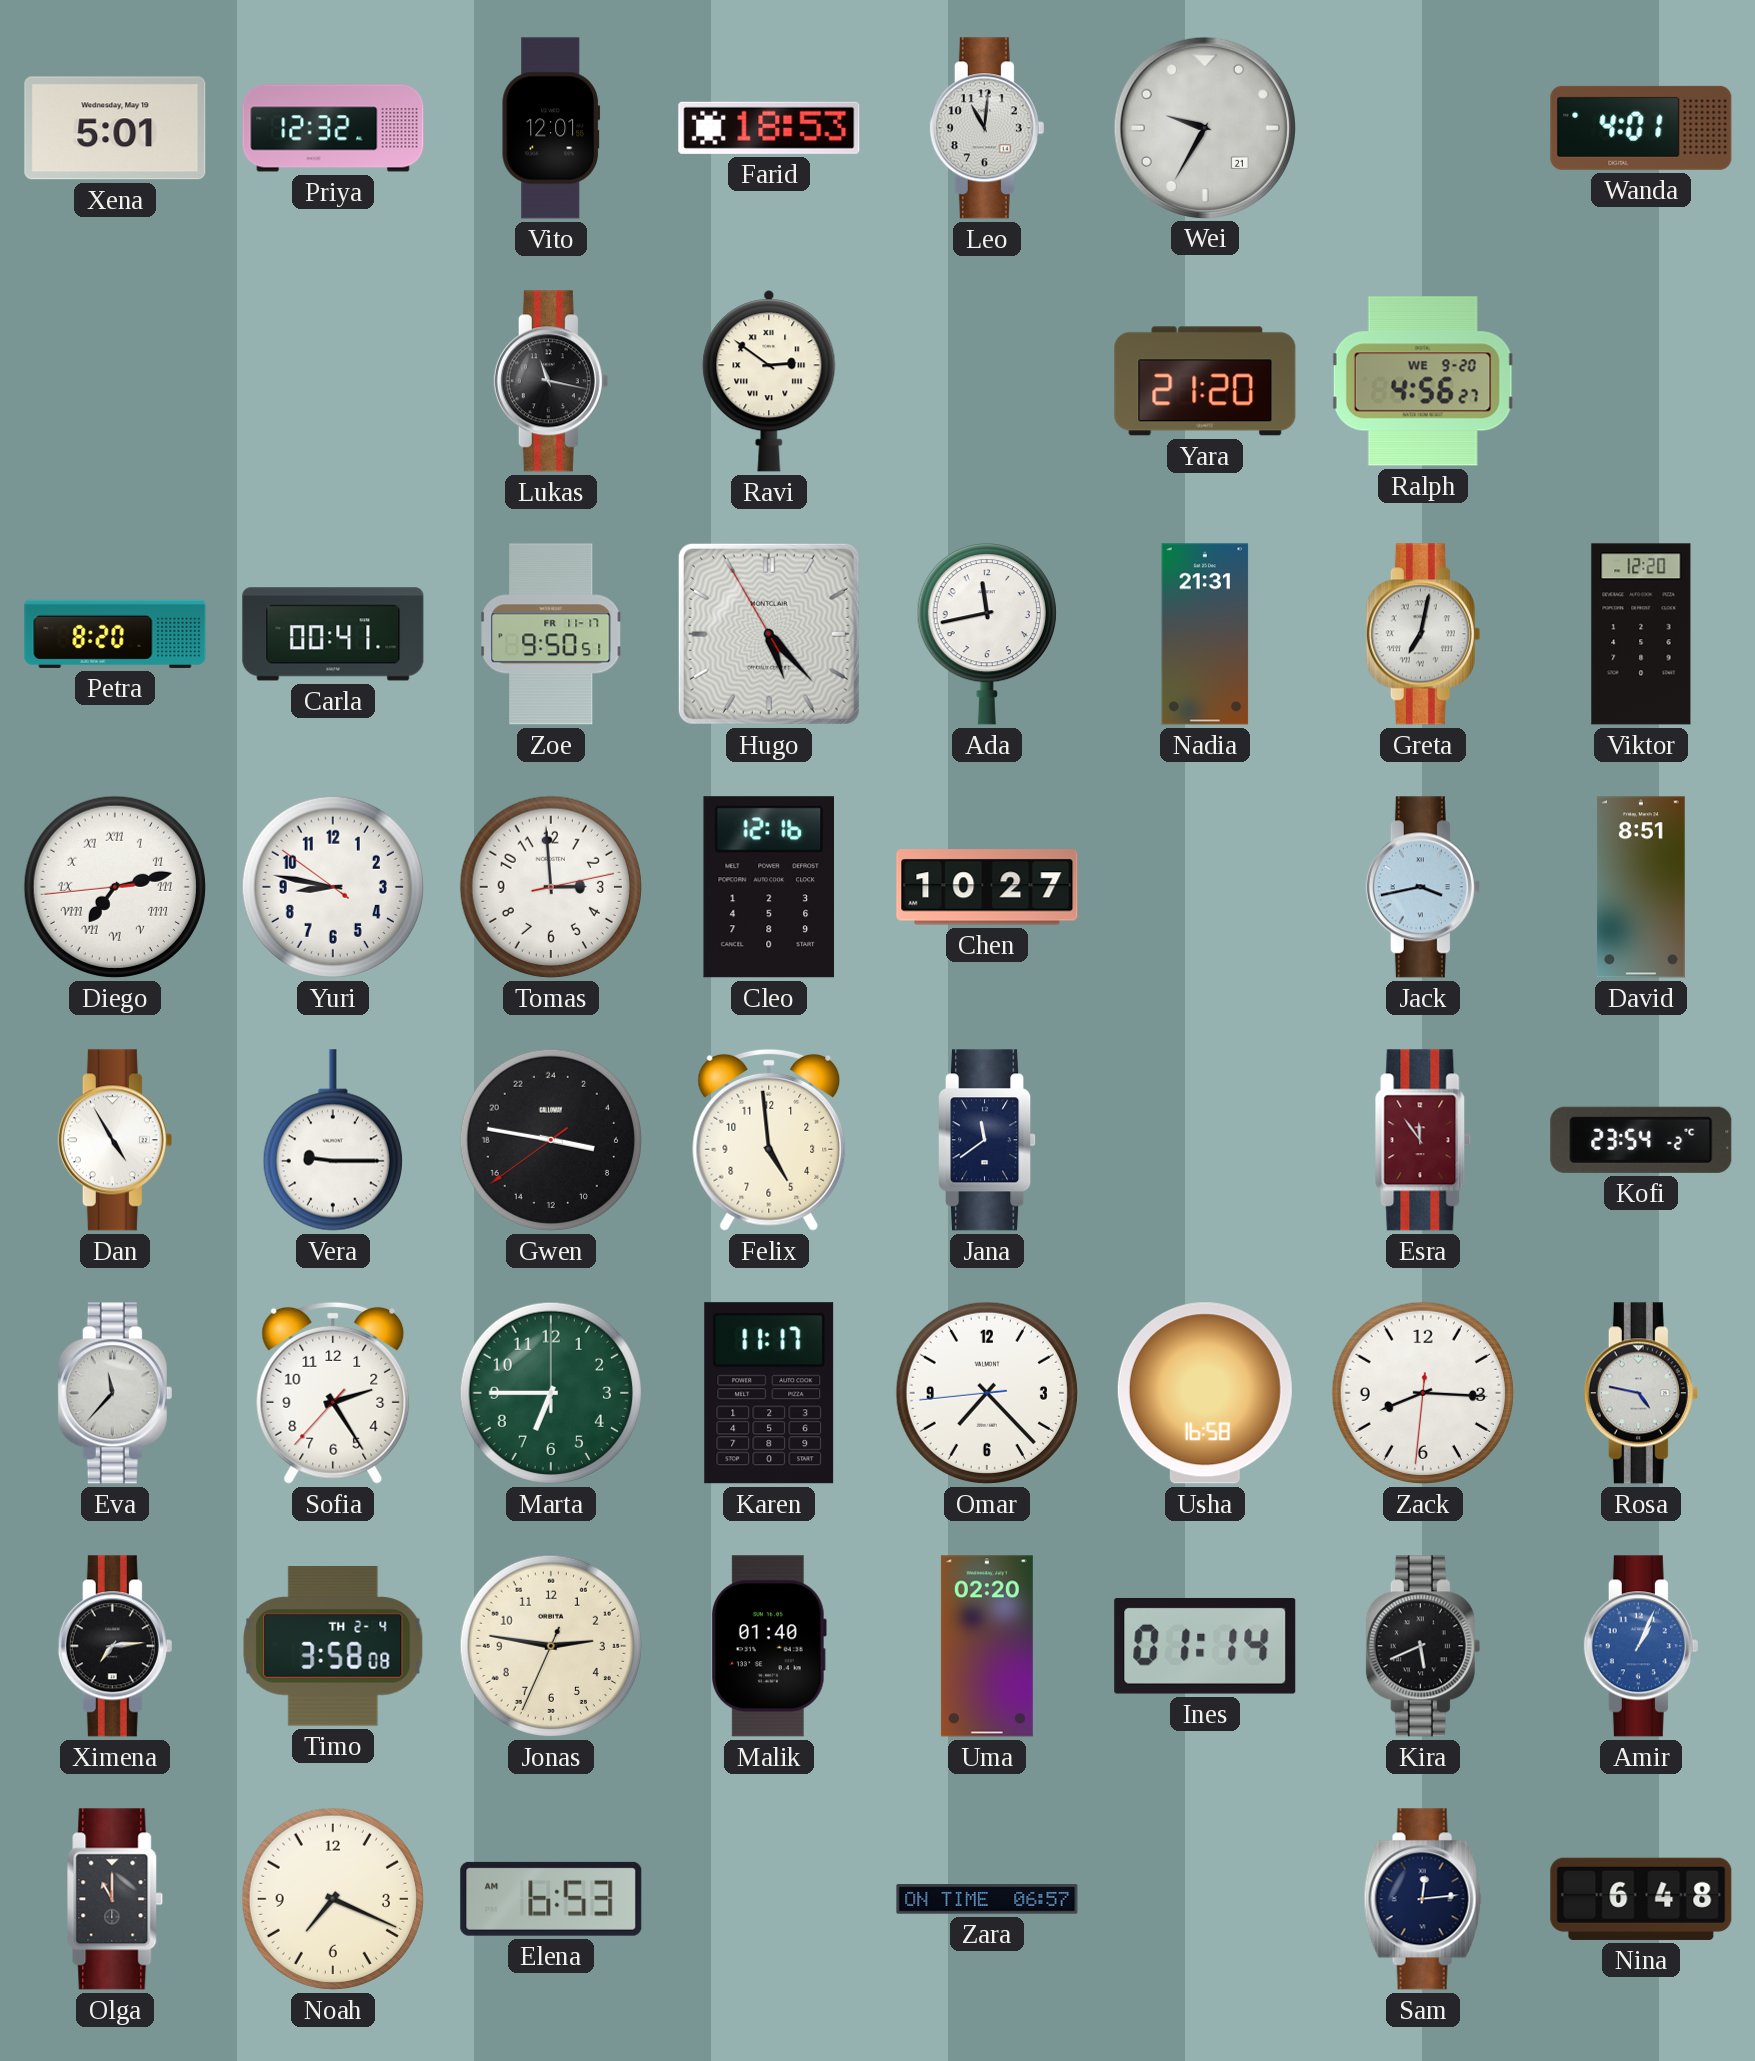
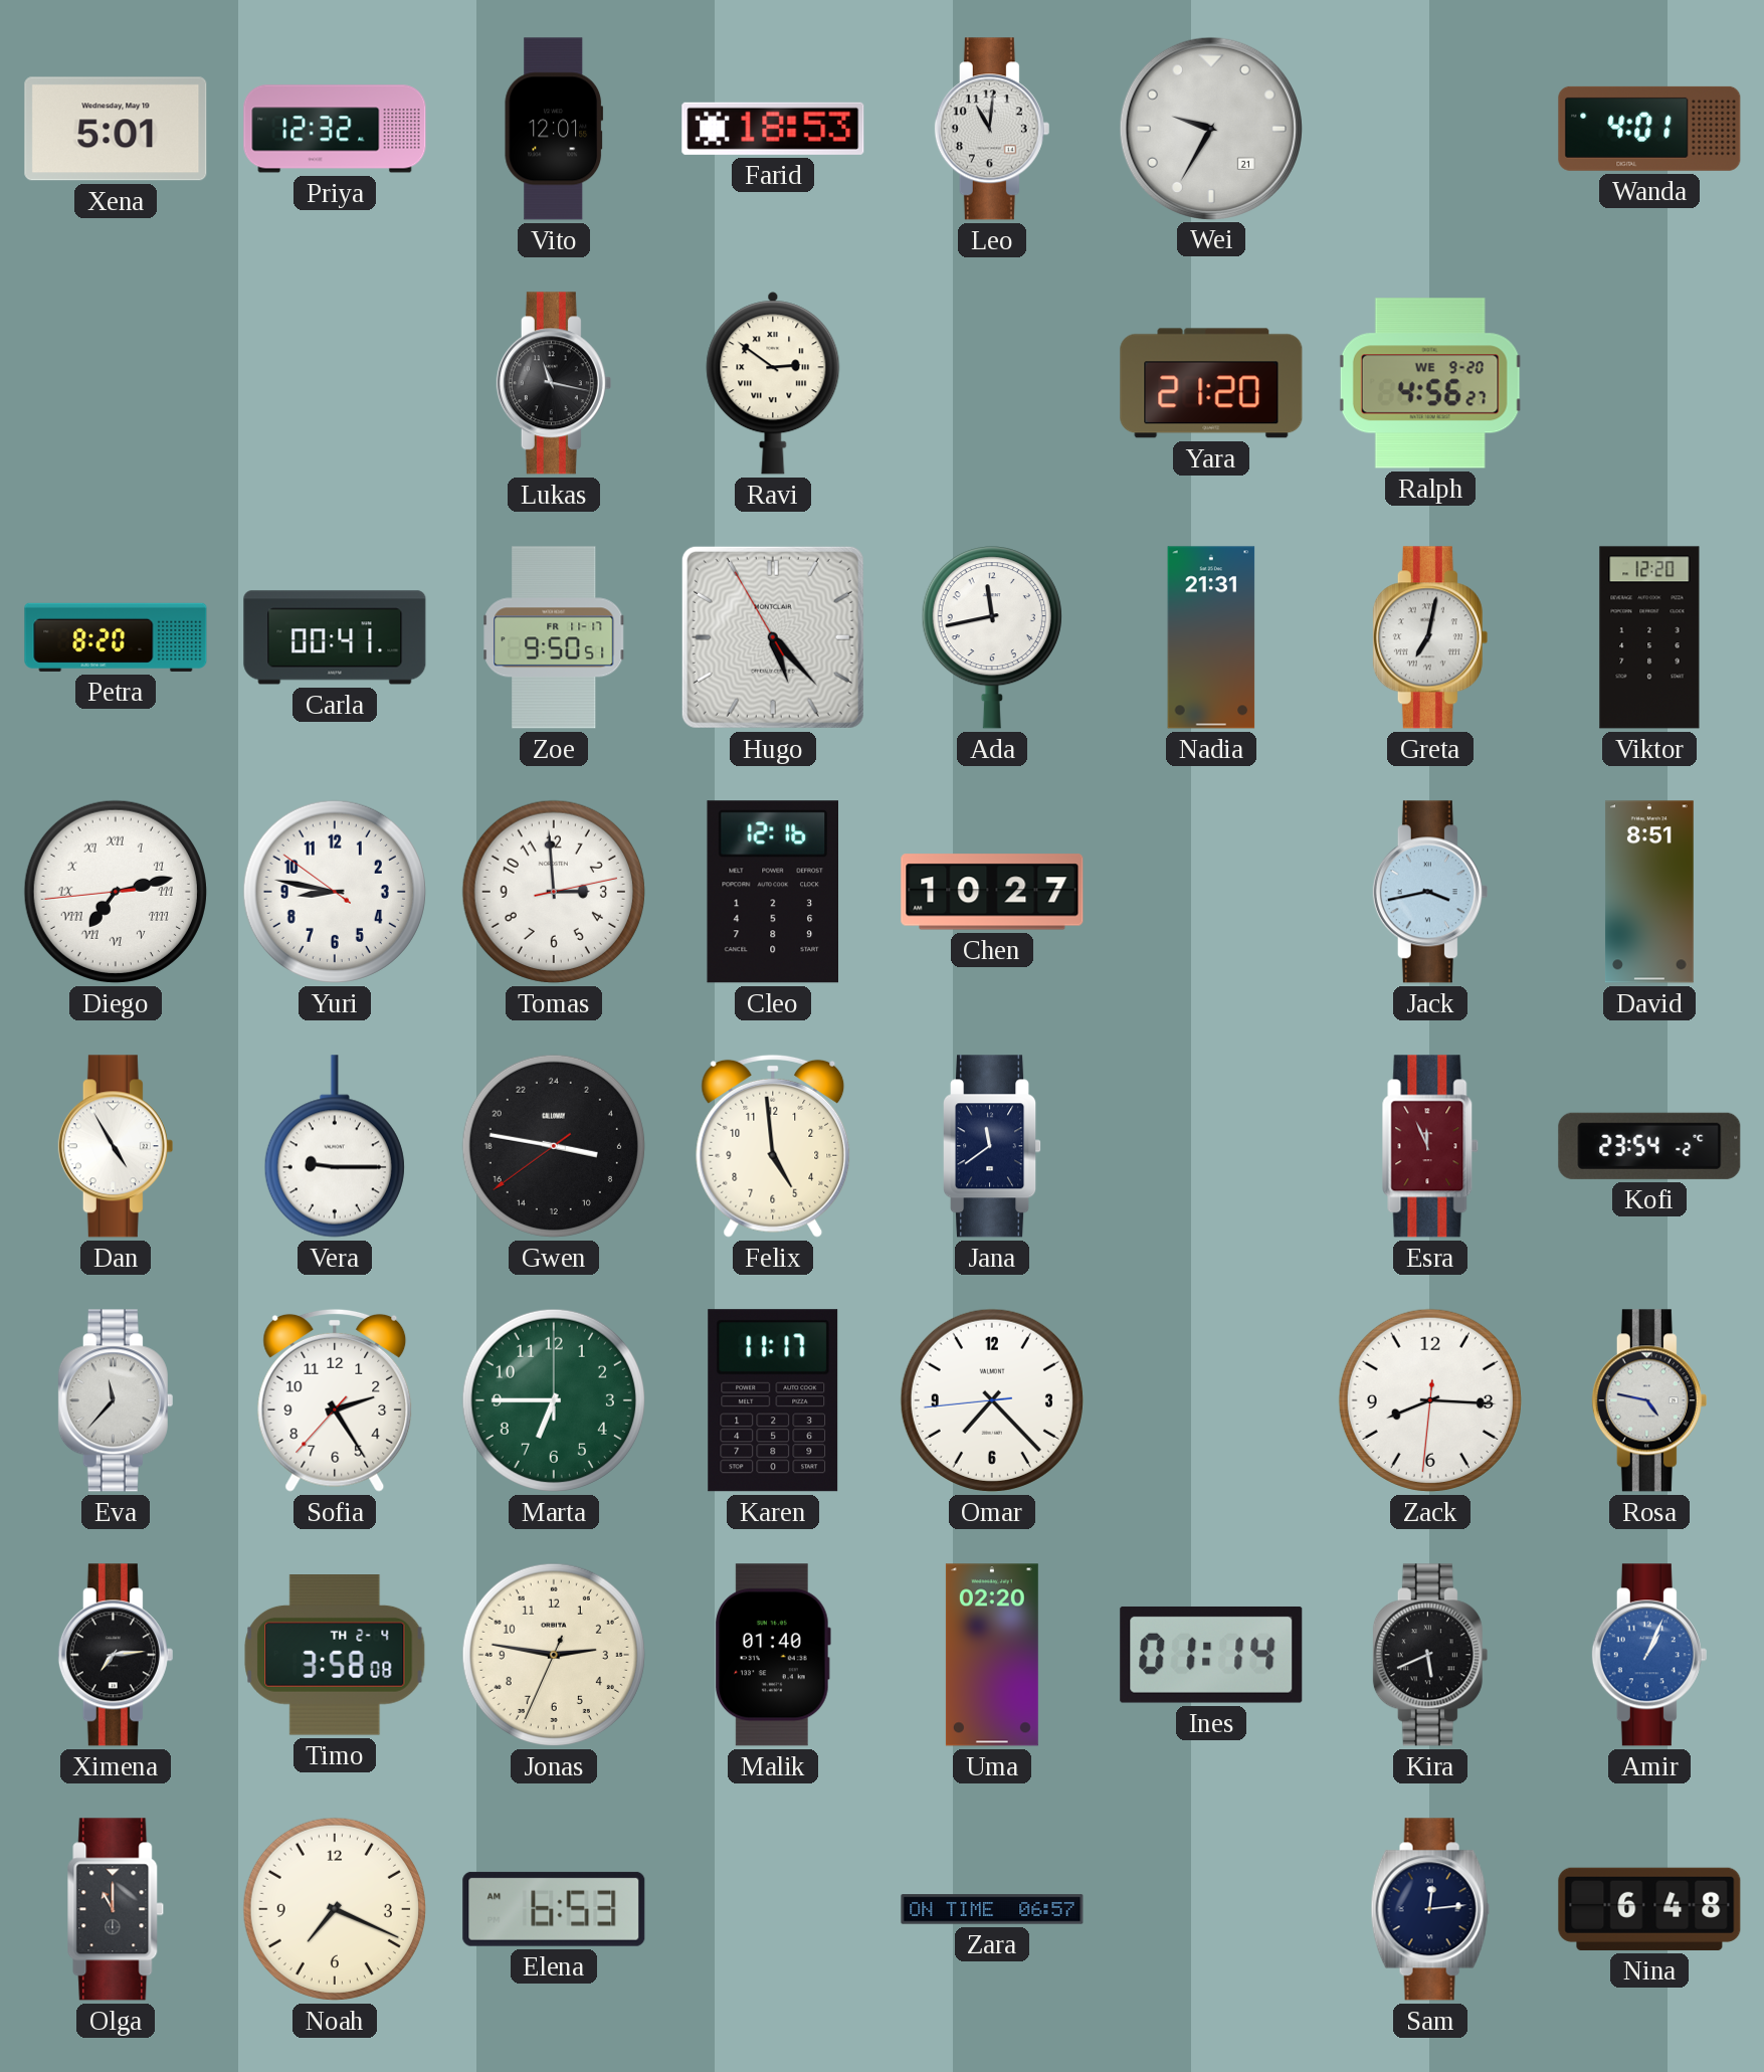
Esra: 11:54 -> 11:56
Usha: 16:58 -> none
